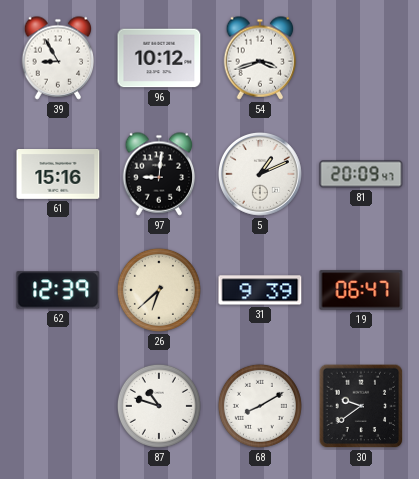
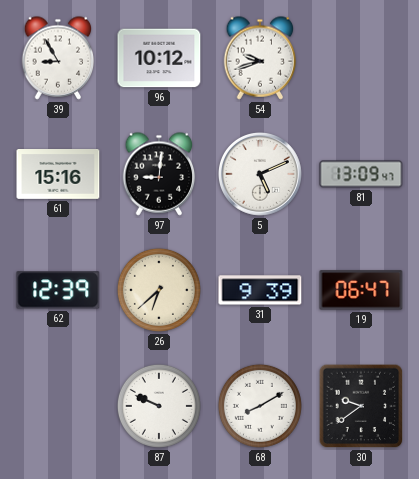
54: 3:42 -> 9:42
5: 1:11 -> 5:11
81: 20:09 -> 13:09
87: 10:48 -> 9:49
